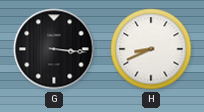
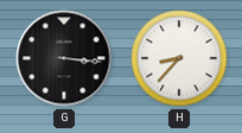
H: 8:41 -> 8:37
